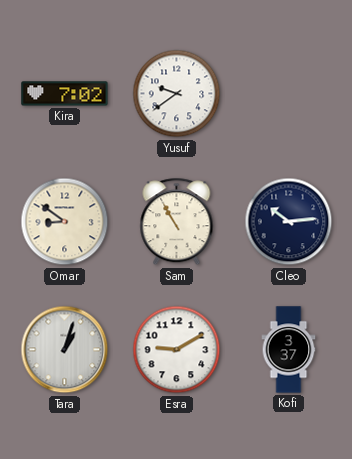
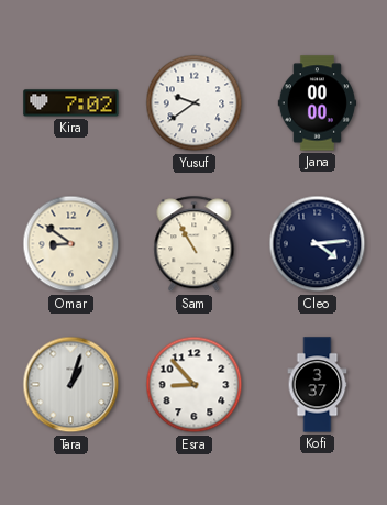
Jana: none -> 00:00
Cleo: 10:14 -> 4:14
Esra: 9:10 -> 8:53
